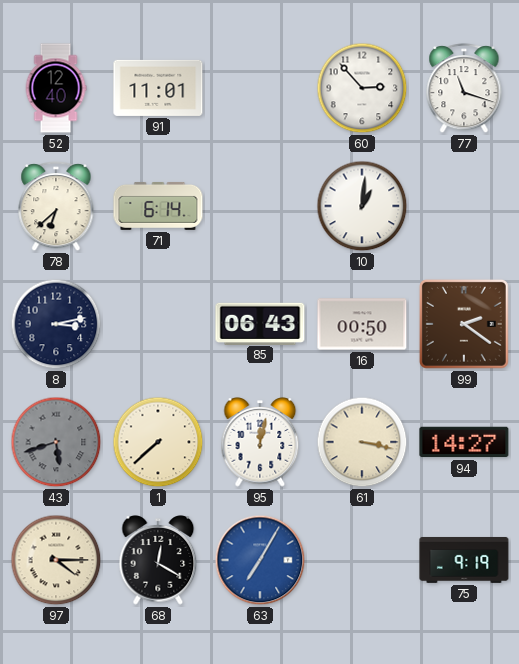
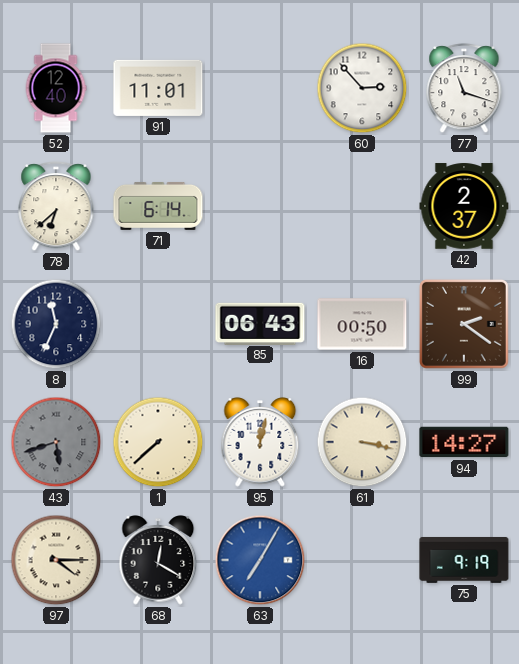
10: 1:01 -> none
42: none -> 2:37
8: 3:13 -> 11:34
